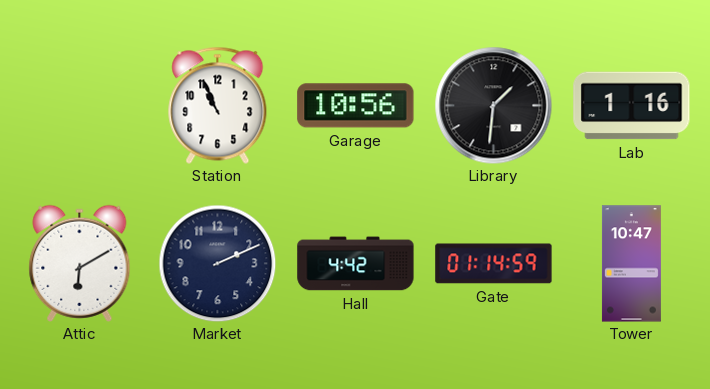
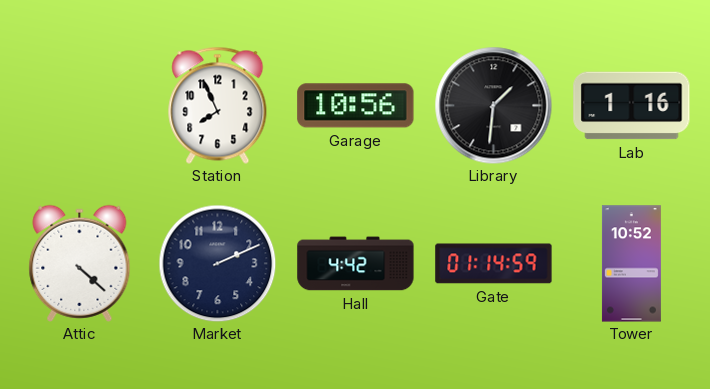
Station: 10:56 -> 7:56
Attic: 6:10 -> 4:22
Tower: 10:47 -> 10:52
